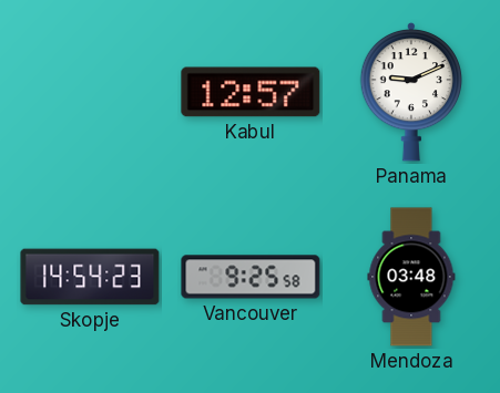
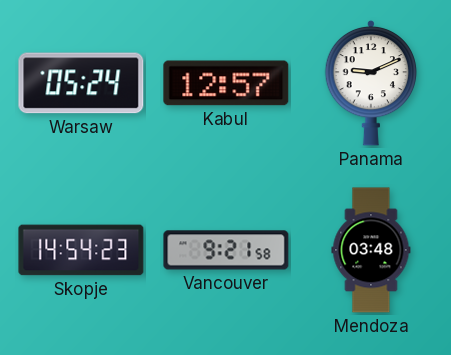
Warsaw: none -> 05:24
Vancouver: 9:25 -> 9:21
